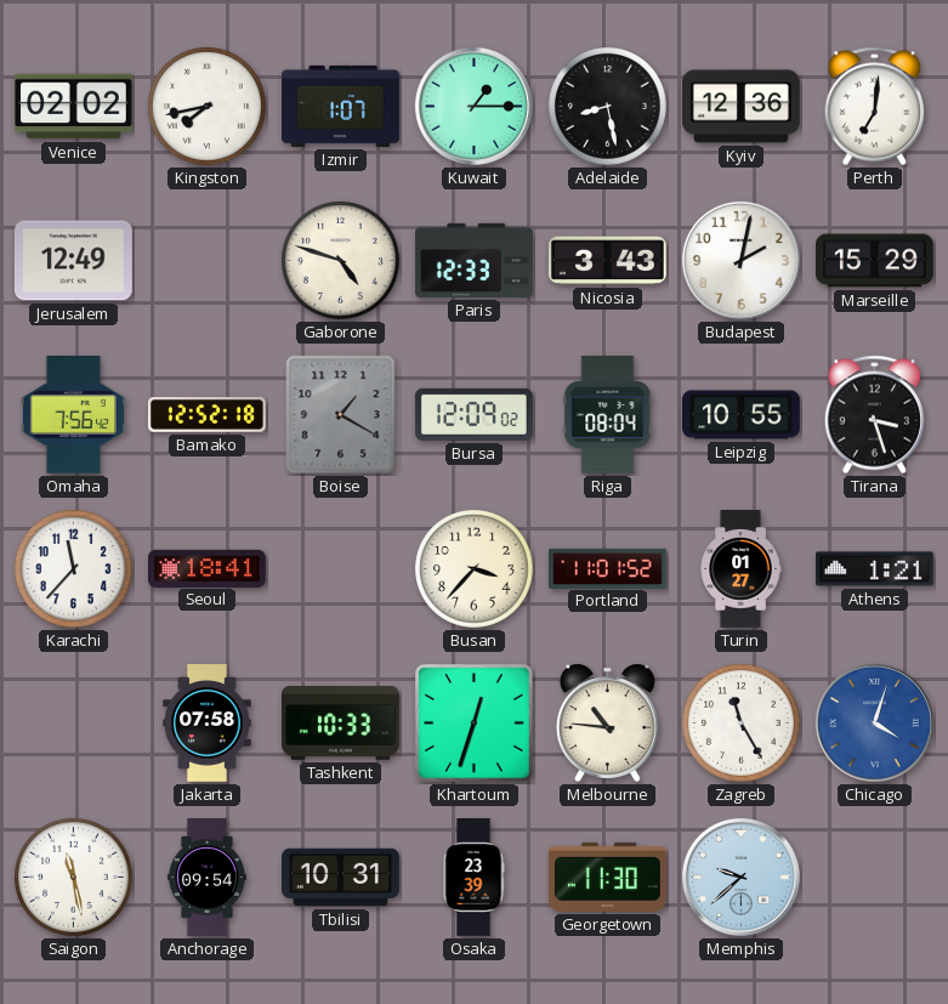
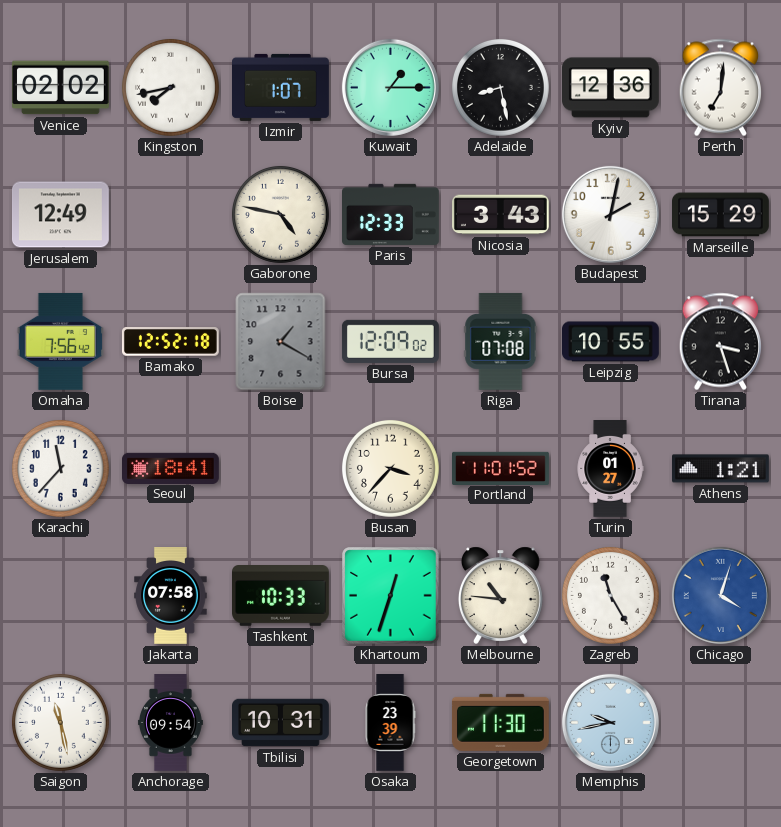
Gaborone: 4:48 -> 4:47
Riga: 08:04 -> 07:08
Memphis: 9:38 -> 9:43
